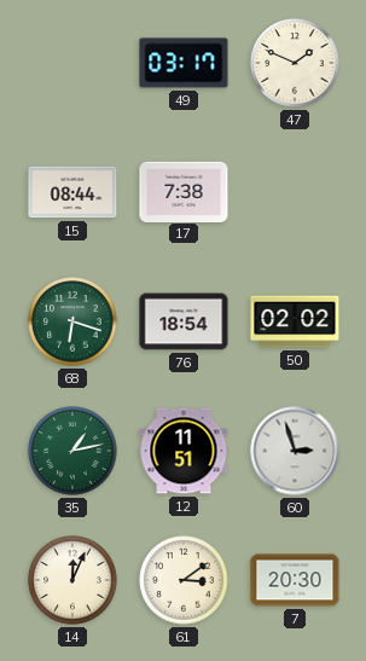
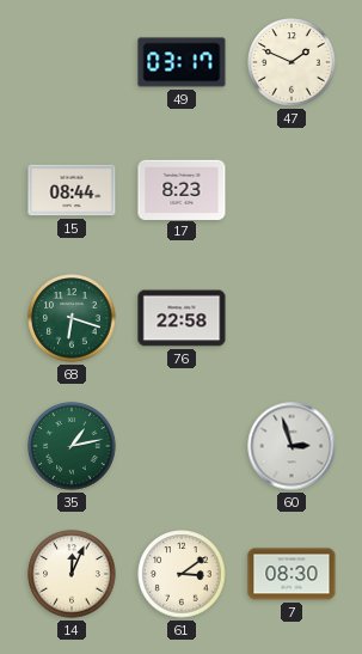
17: 7:38 -> 8:23
76: 18:54 -> 22:58
50: 02:02 -> none
12: 11:51 -> none
7: 20:30 -> 08:30
